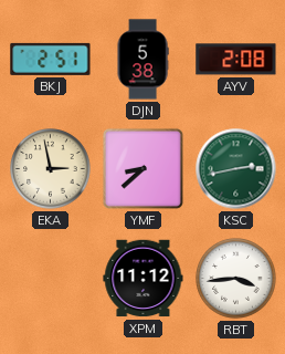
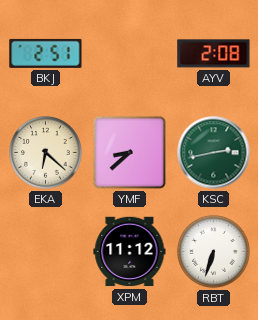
DJN: 5:38 -> none
EKA: 2:58 -> 6:22
RBT: 3:44 -> 6:33
